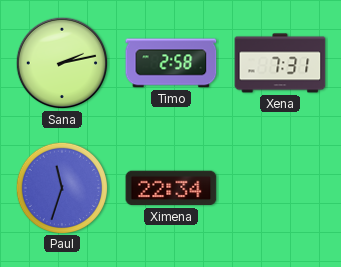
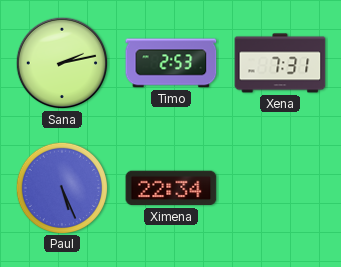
Timo: 2:58 -> 2:53
Paul: 11:33 -> 5:26
